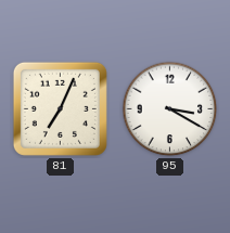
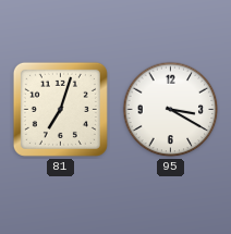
81: 7:04 -> 7:03
